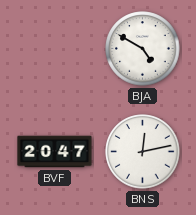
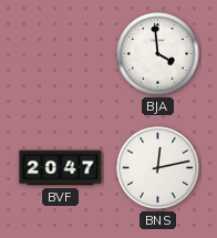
BJA: 4:50 -> 3:59
